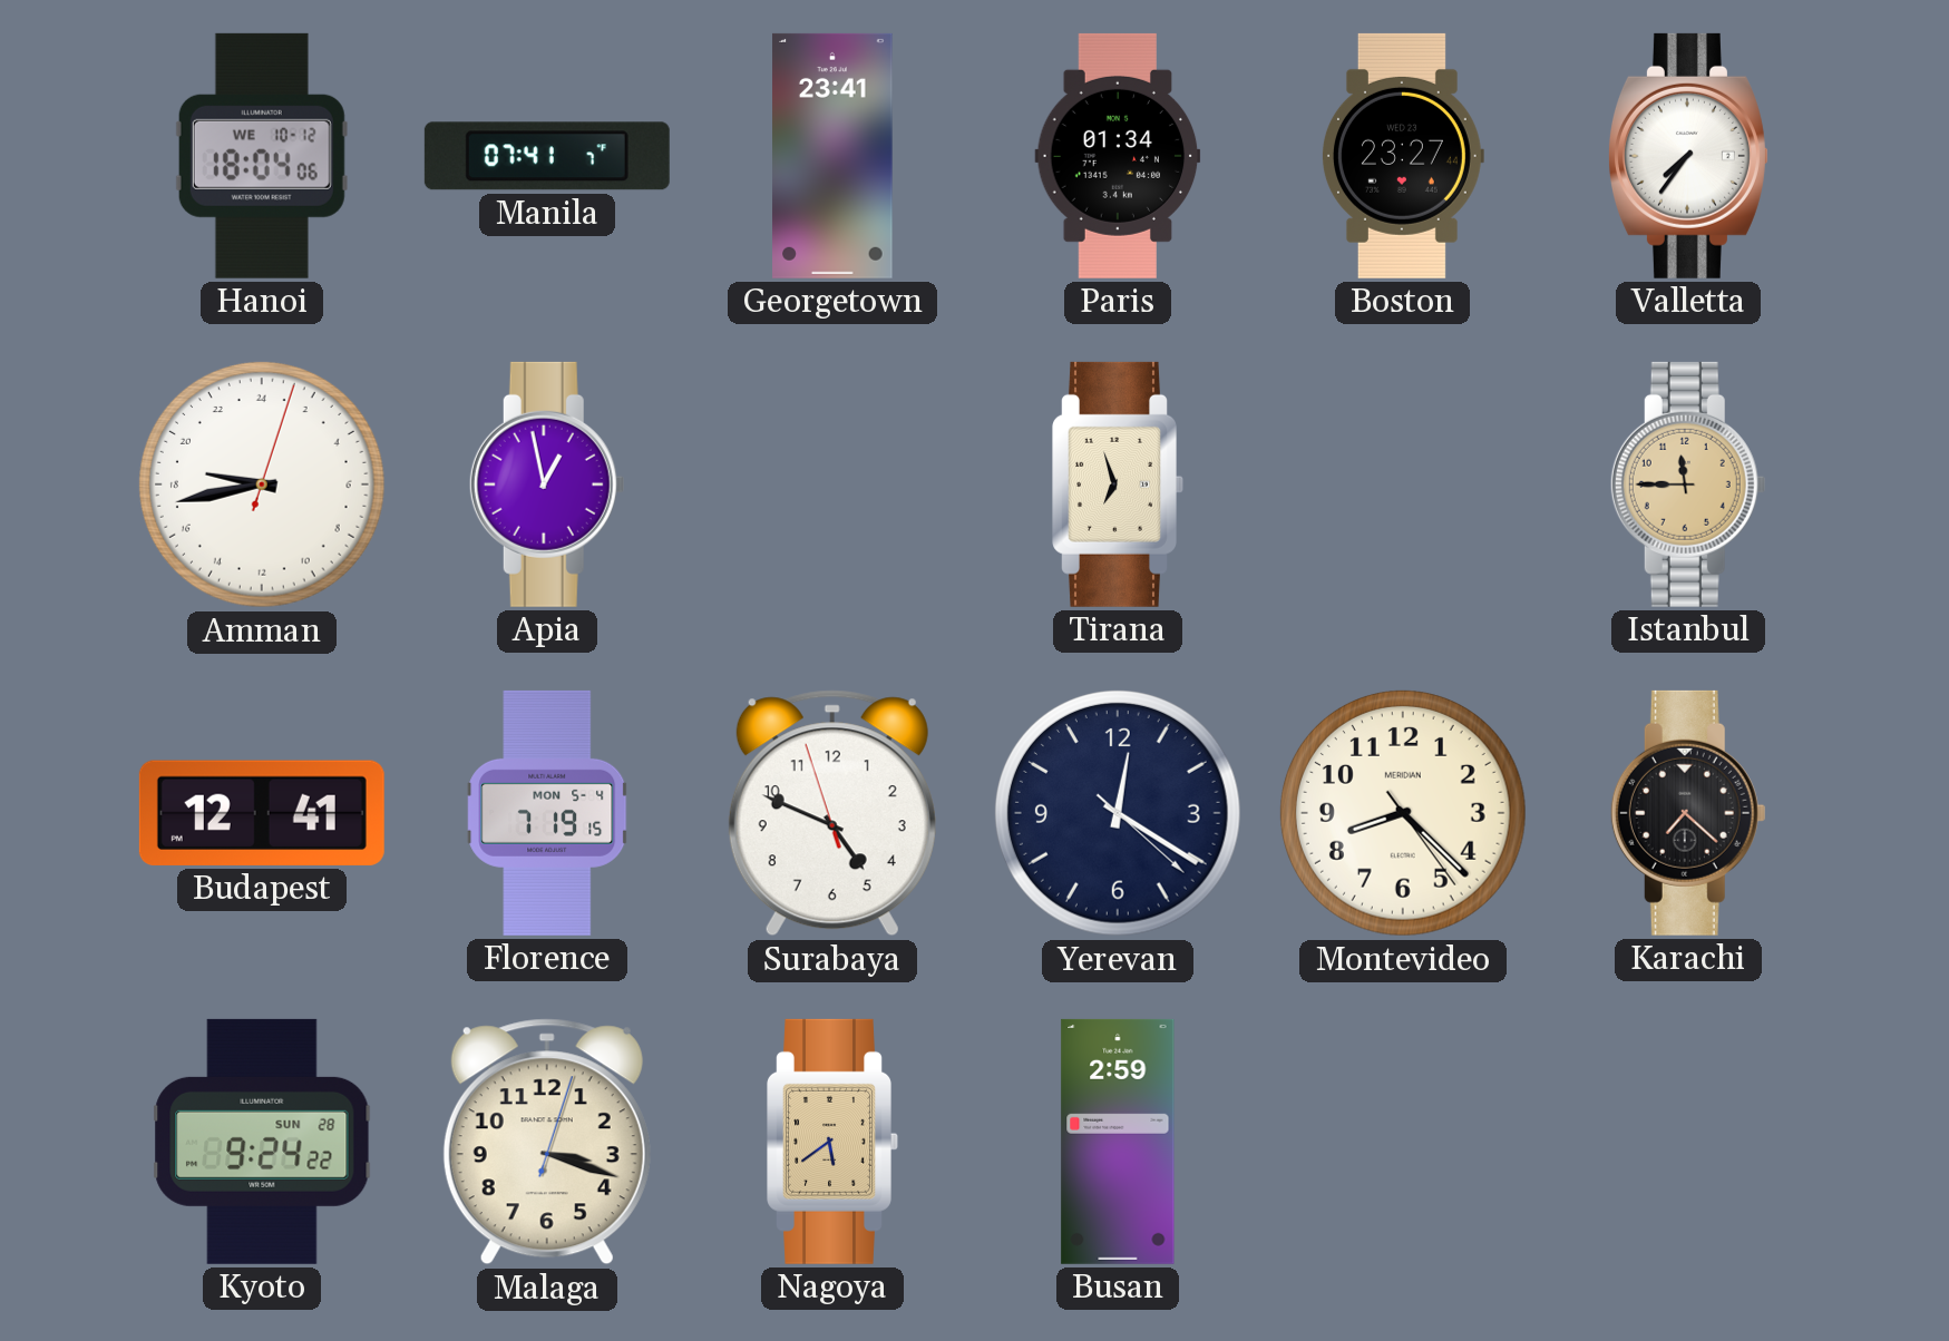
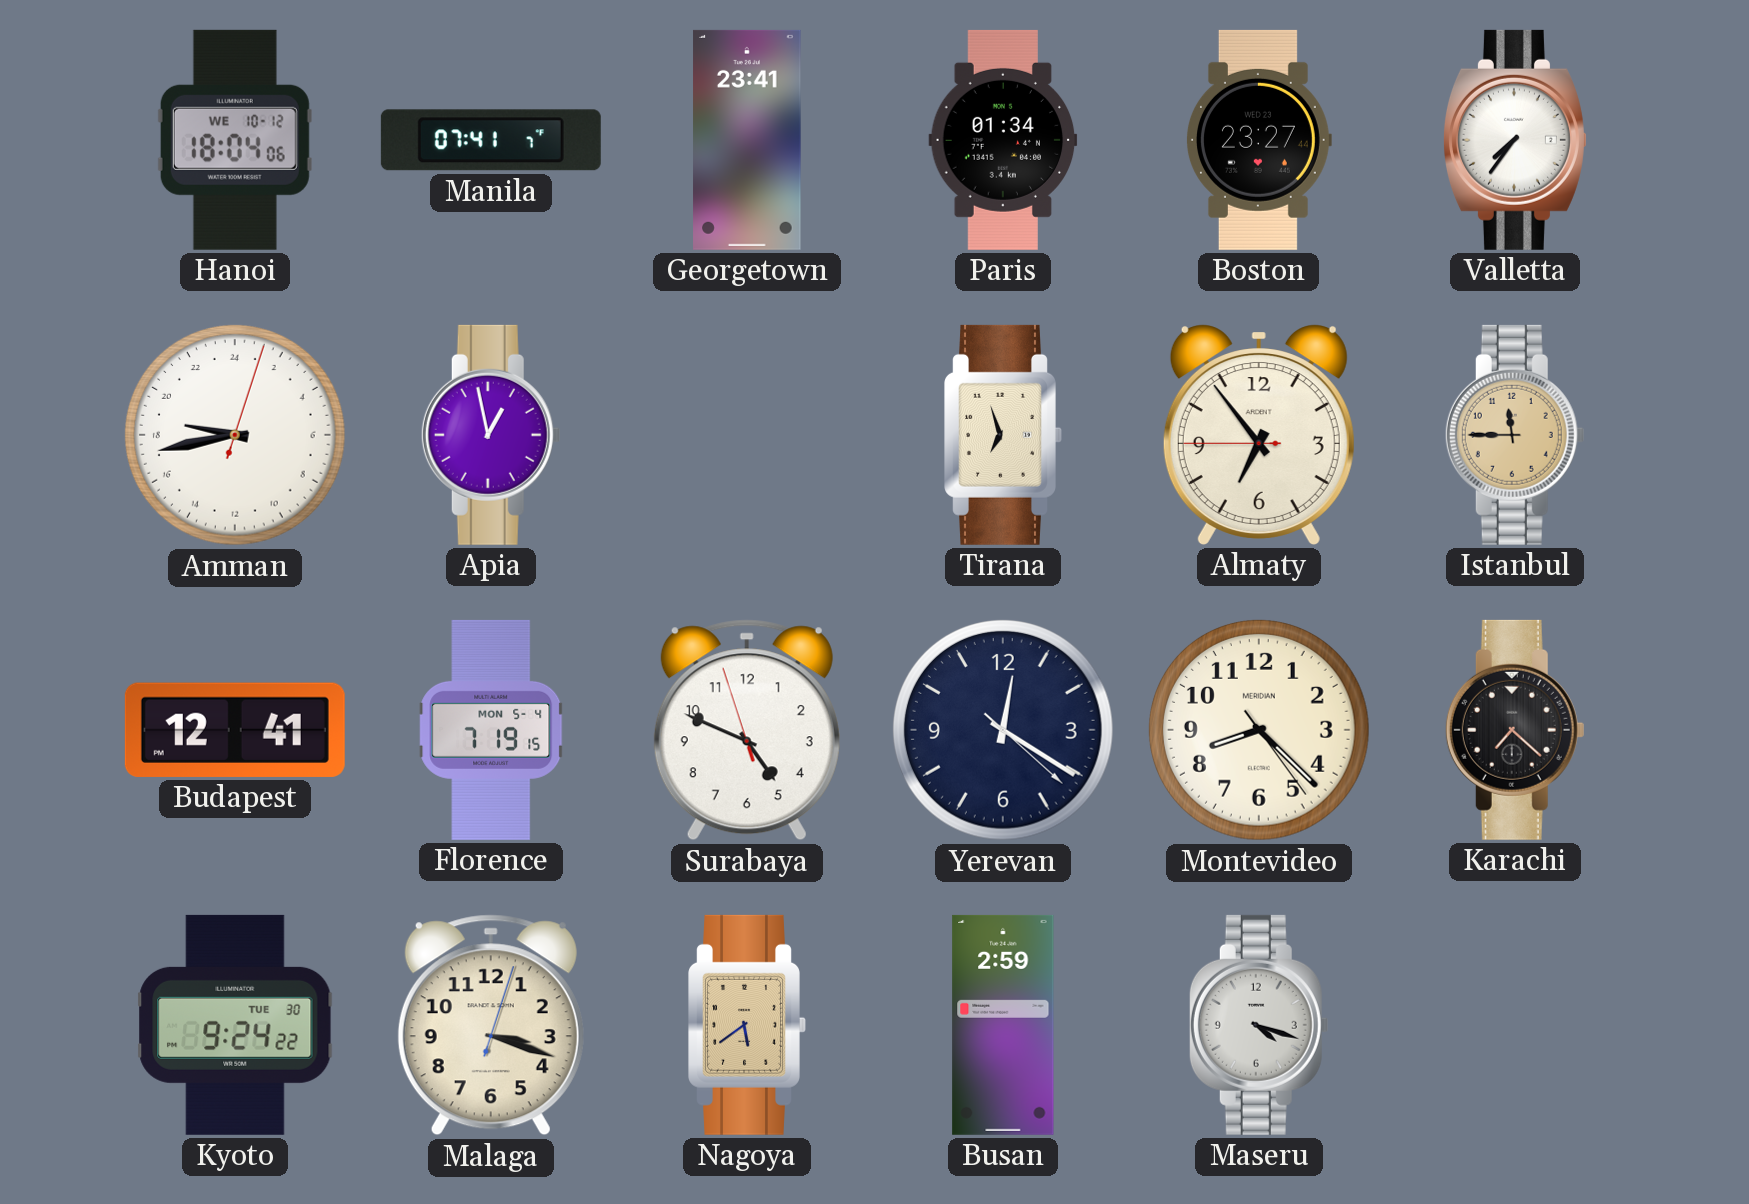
Almaty: none -> 6:53
Kyoto date: SUN 28 -> TUE 30
Maseru: none -> 4:18
